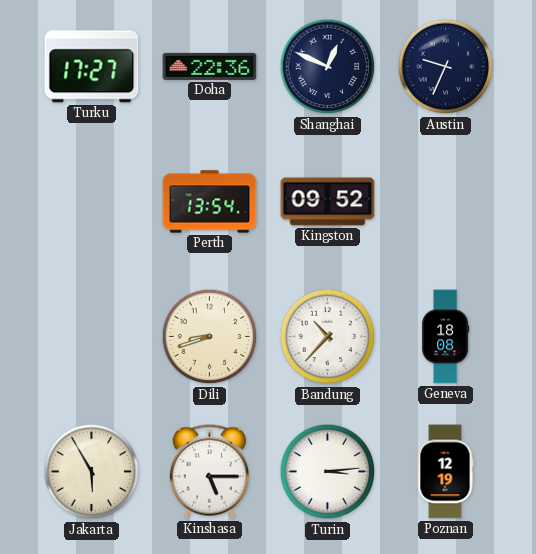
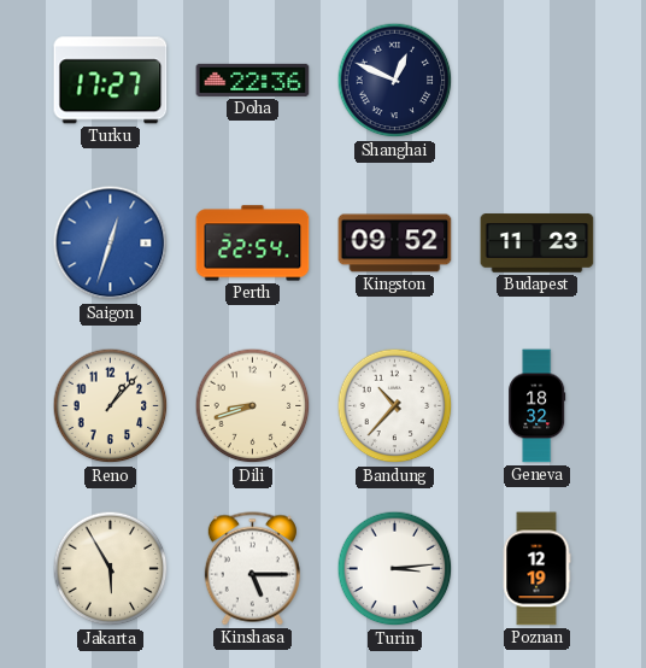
Austin: 9:34 -> none
Saigon: none -> 12:33
Perth: 13:54 -> 22:54
Budapest: none -> 11:23
Reno: none -> 1:07
Geneva: 18:08 -> 18:32
